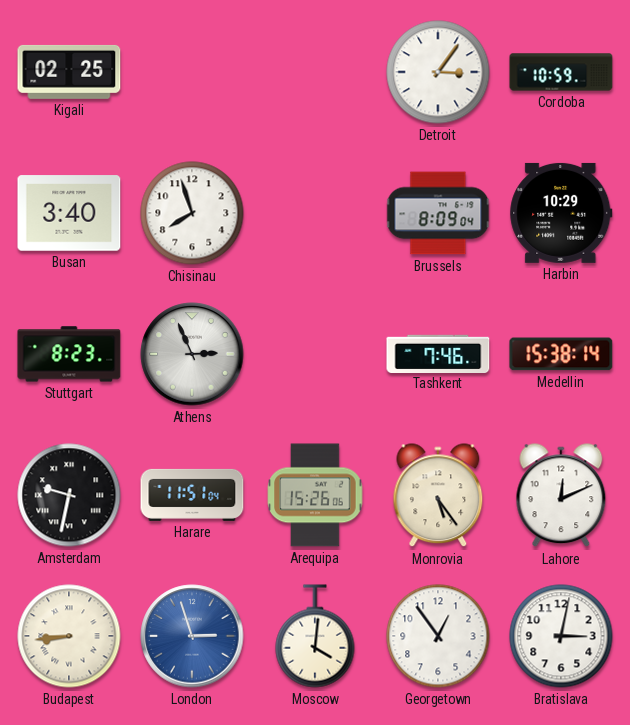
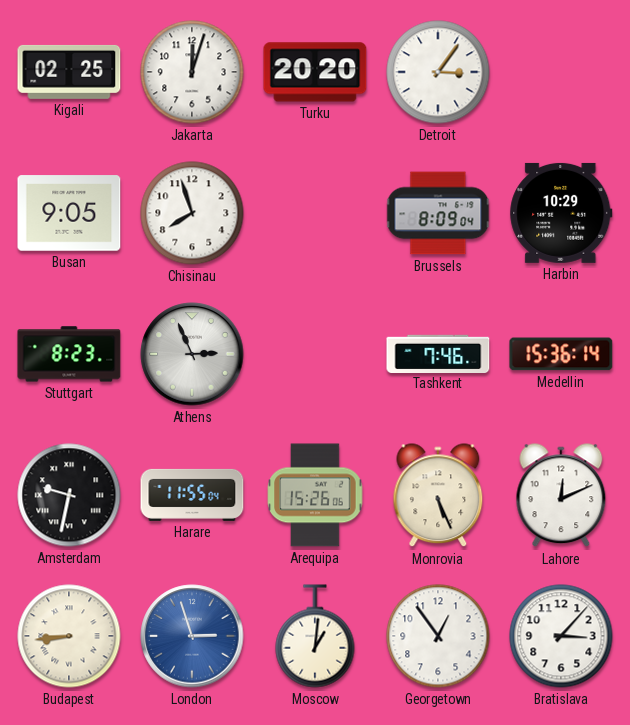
Jakarta: none -> 12:03
Turku: none -> 20:20
Cordoba: 10:59 -> none
Busan: 3:40 -> 9:05
Medellin: 15:38 -> 15:36
Harare: 11:51 -> 11:55
Monrovia: 5:24 -> 5:26
Moscow: 4:01 -> 1:01
Bratislava: 3:02 -> 3:07
